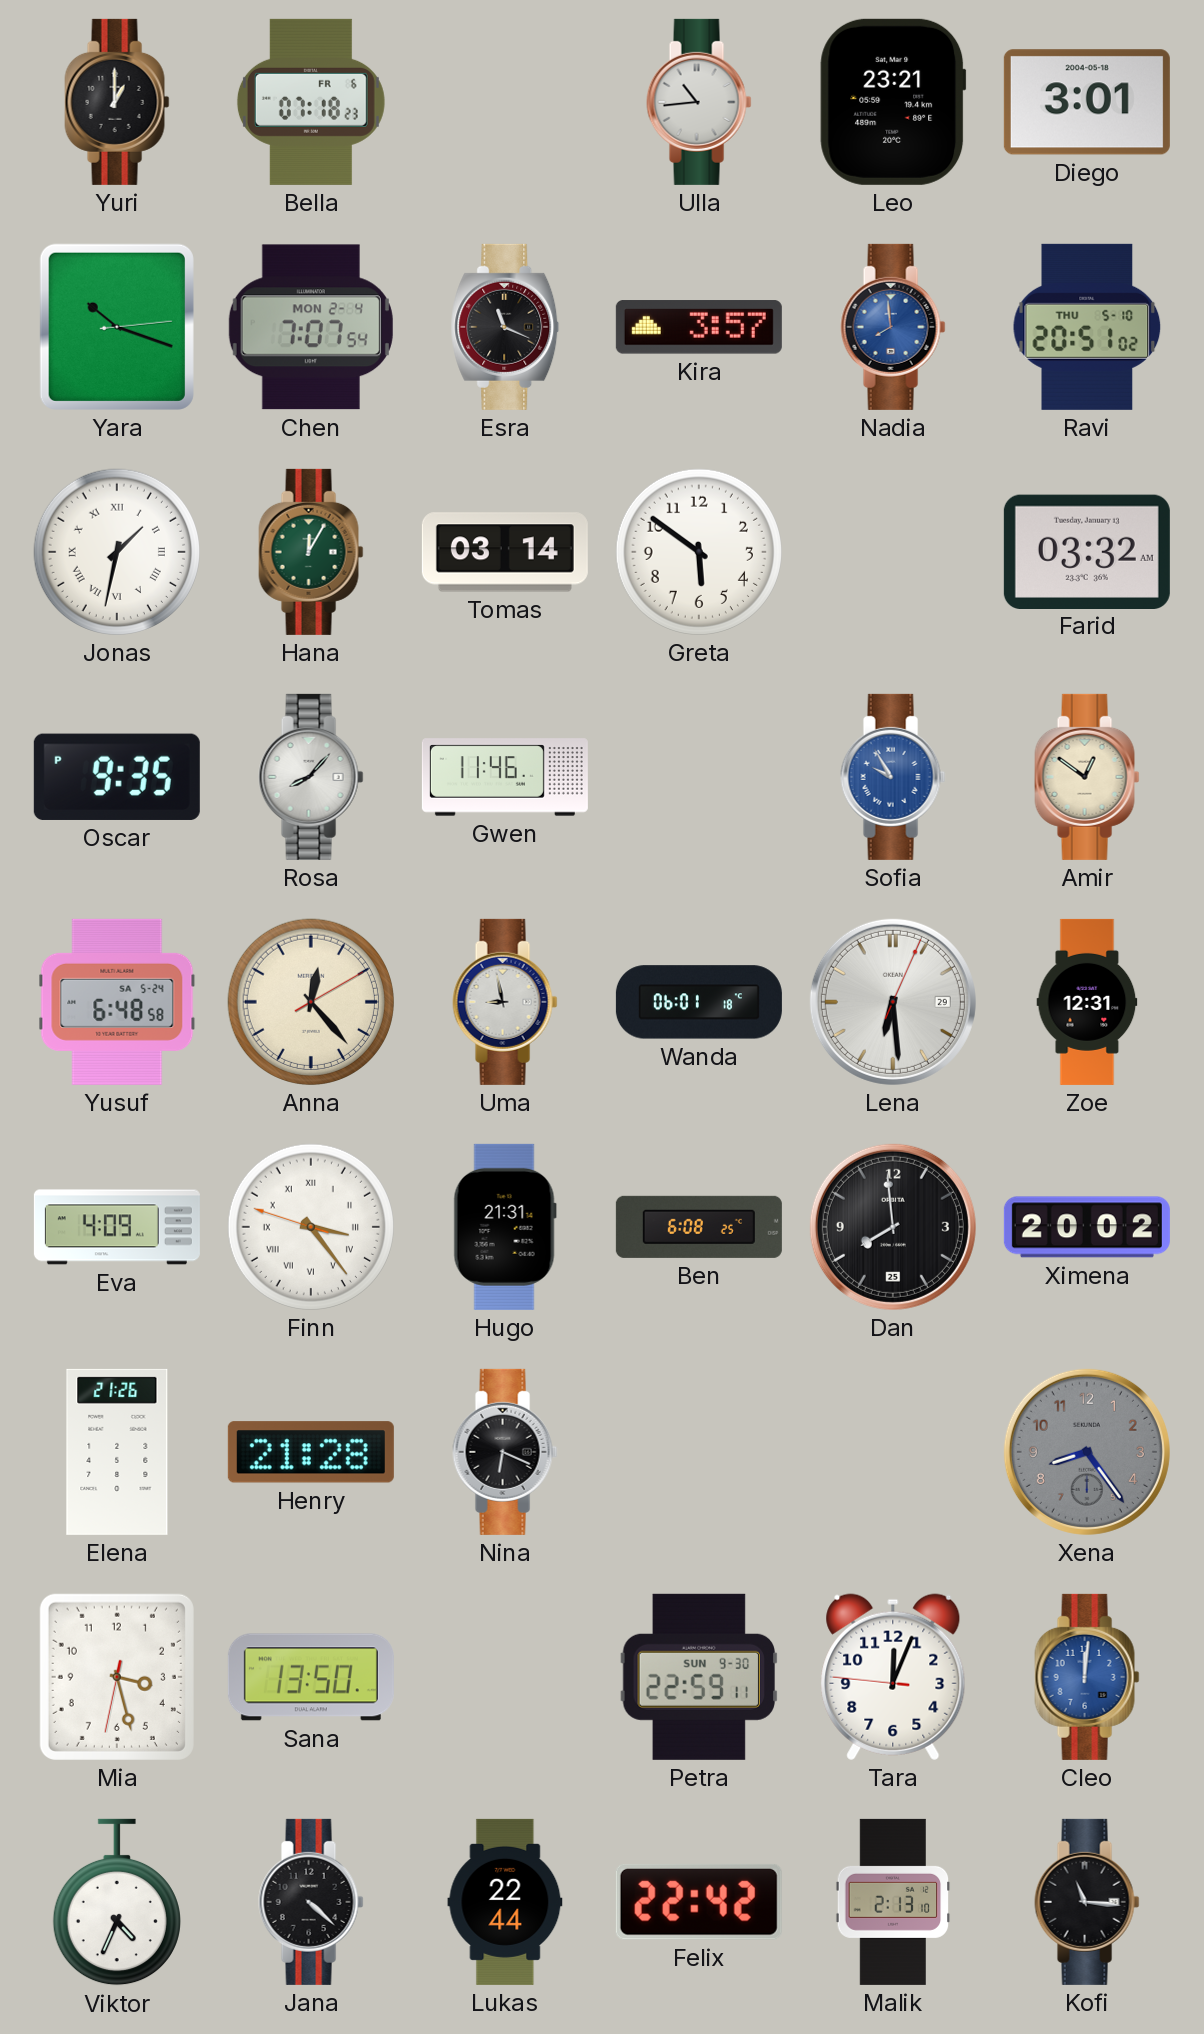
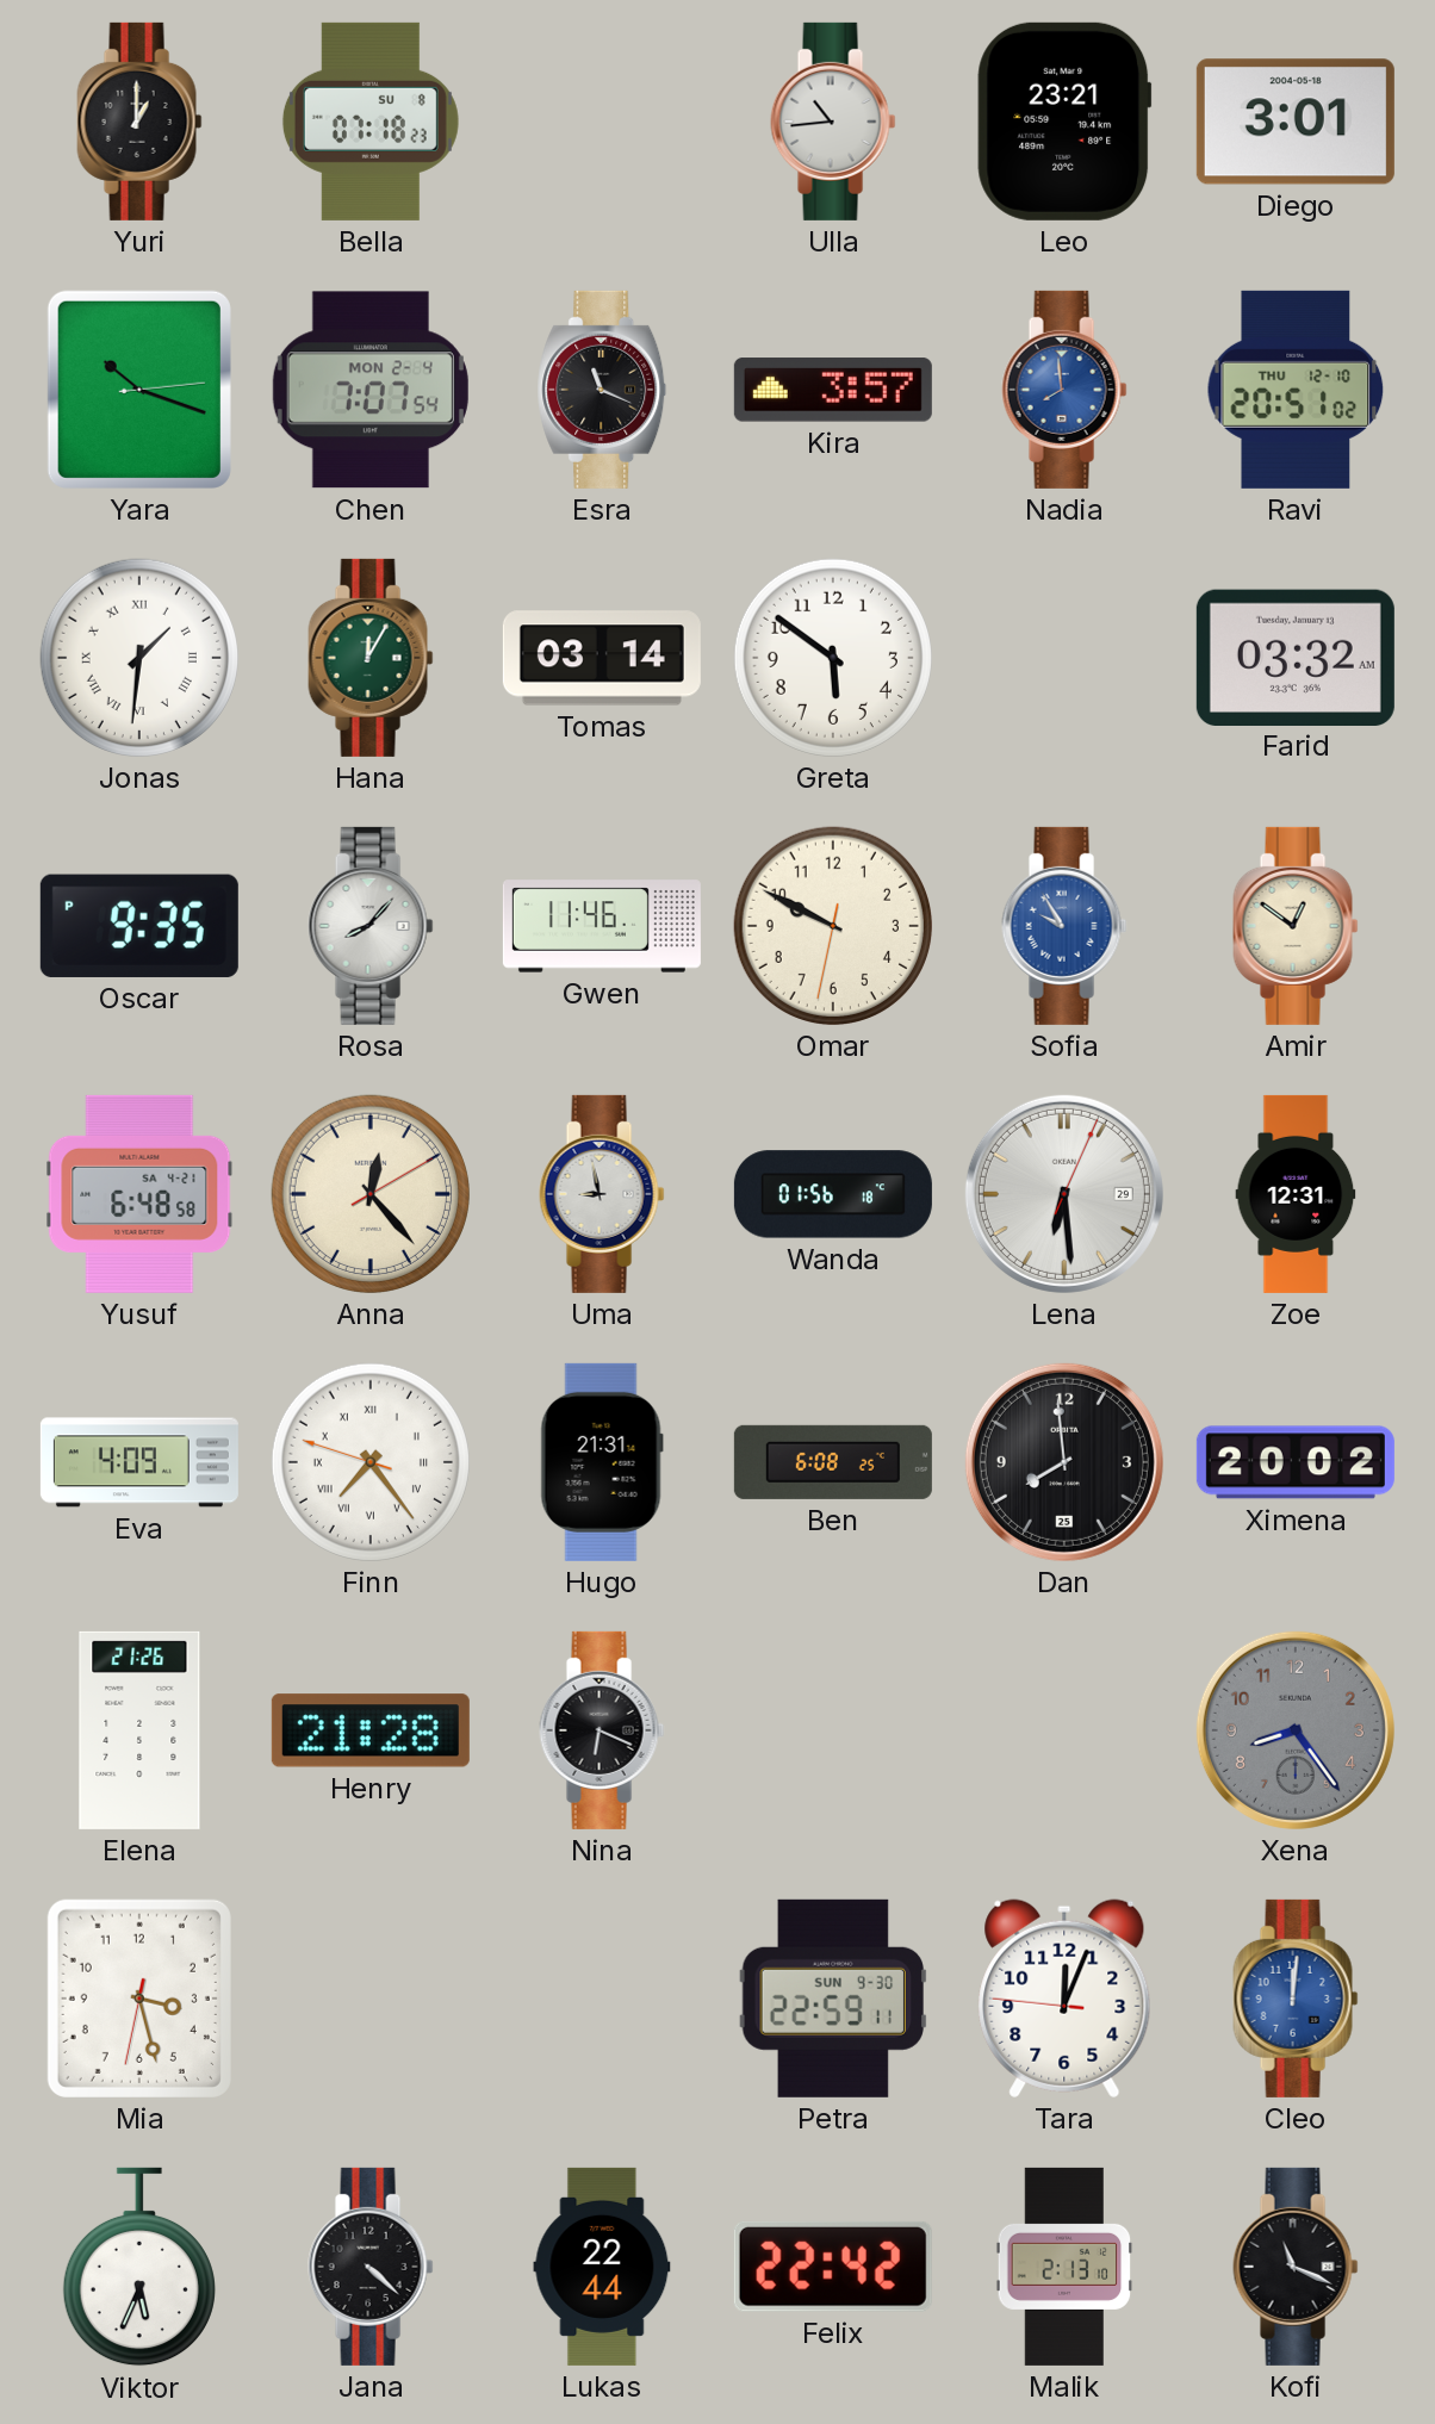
Bella date: FR 6 -> SU 8
Ravi date: THU 5-10 -> THU 12-10
Jonas: 1:32 -> 1:31
Omar: none -> 9:49
Yusuf date: SA 5-24 -> SA 4-21
Wanda: 06:01 -> 01:56
Finn: 3:23 -> 7:23
Sana: 13:50 -> none
Viktor: 4:34 -> 5:34
Kofi: 11:16 -> 11:19
